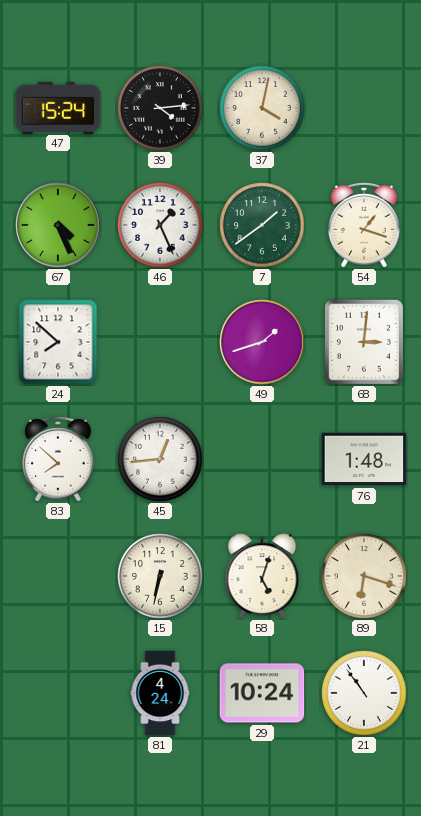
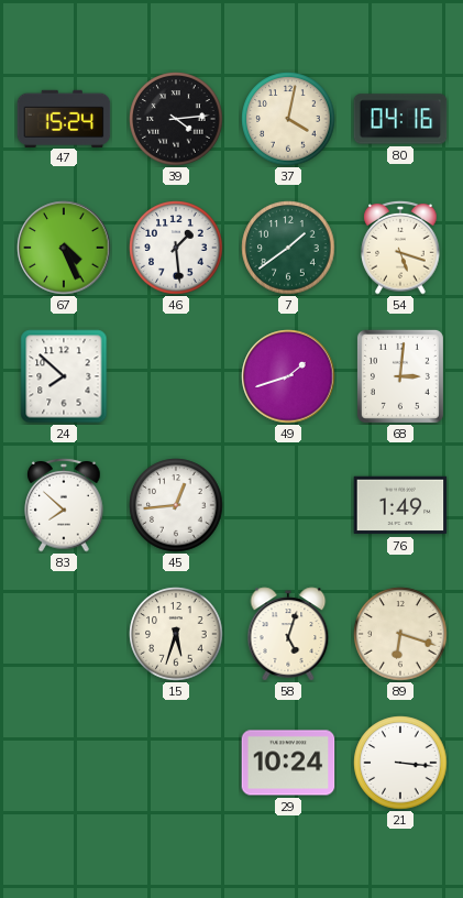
80: none -> 04:16
46: 1:26 -> 1:29
54: 1:18 -> 5:18
76: 1:48 -> 1:49
15: 6:32 -> 5:33
81: 4:24 -> none
21: 10:54 -> 3:16
